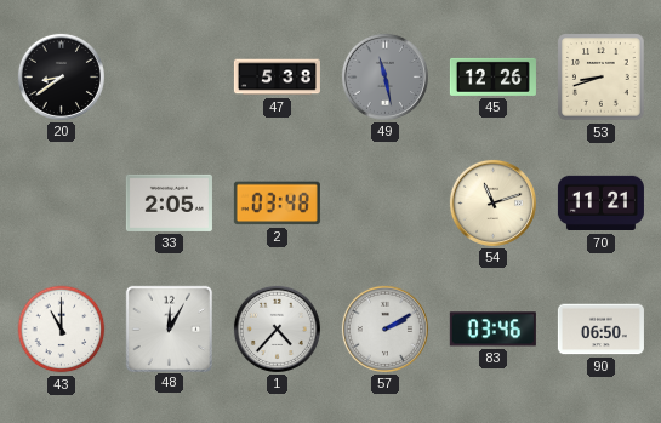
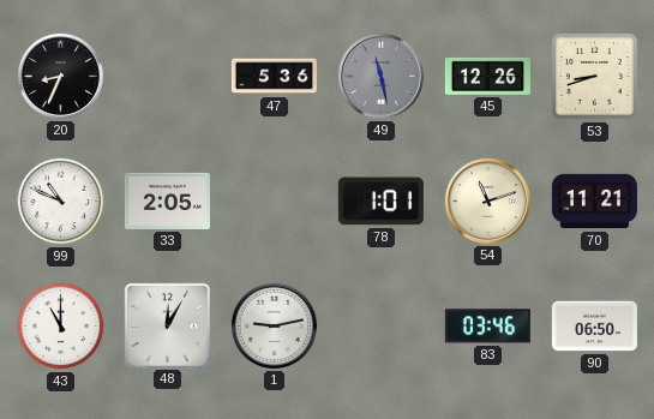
20: 8:39 -> 8:34
47: 5:38 -> 5:36
99: none -> 10:49
2: 03:48 -> none
78: none -> 1:01
1: 4:37 -> 9:13
57: 2:10 -> none
